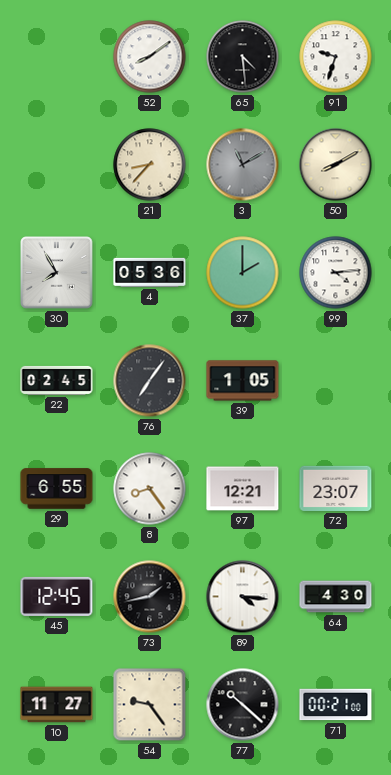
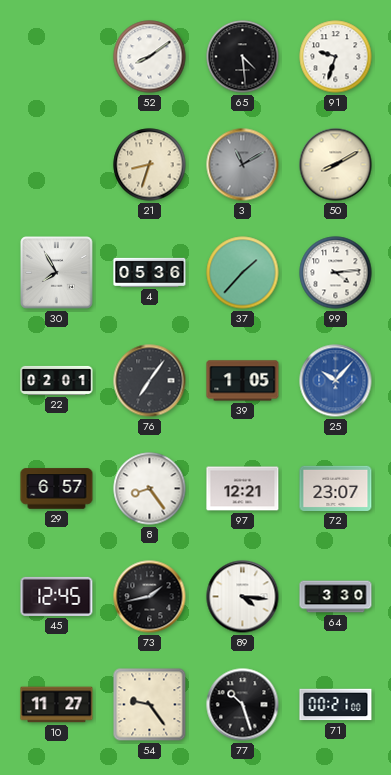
21: 8:37 -> 8:33
37: 2:00 -> 1:37
22: 02:45 -> 02:01
25: none -> 10:07
29: 6:55 -> 6:57
64: 4:30 -> 3:30
77: 10:22 -> 10:27
